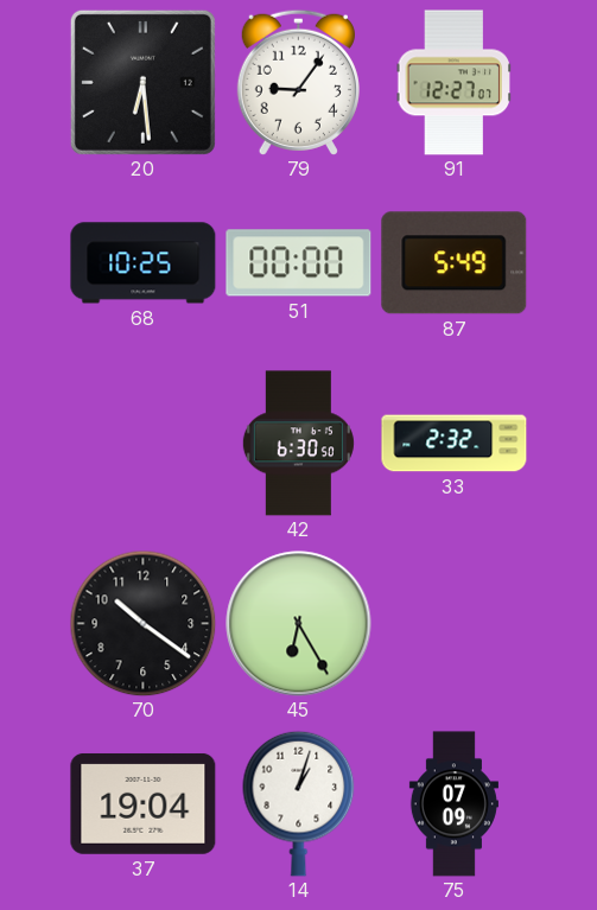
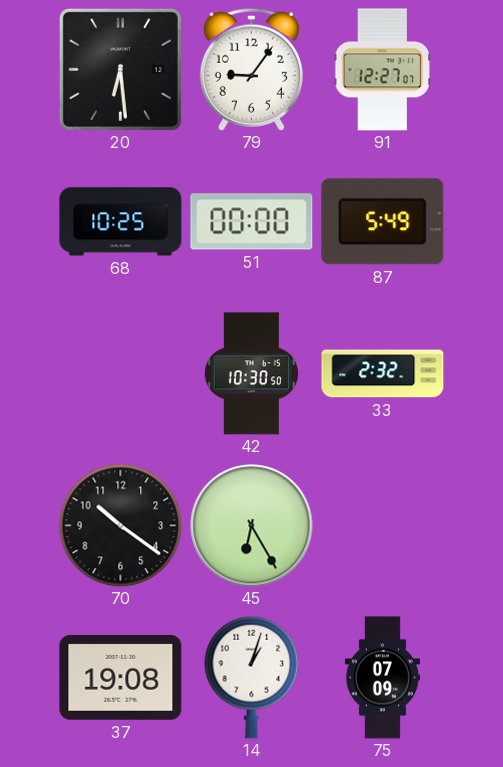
42: 6:30 -> 10:30
37: 19:04 -> 19:08
